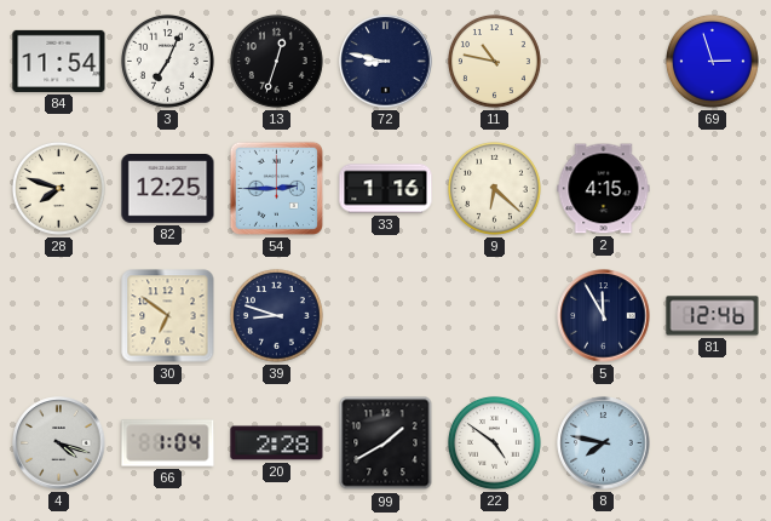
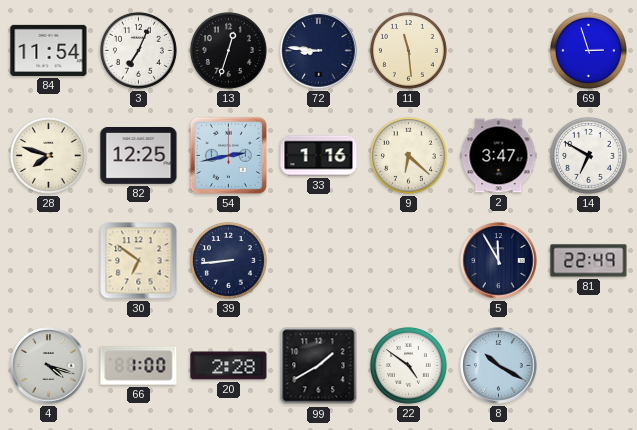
72: 8:47 -> 8:46
11: 10:47 -> 11:29
54: 2:45 -> 2:43
2: 4:15 -> 3:47
14: none -> 6:50
39: 8:48 -> 8:44
81: 12:46 -> 22:49
66: 1:04 -> 1:00
8: 7:47 -> 10:20
